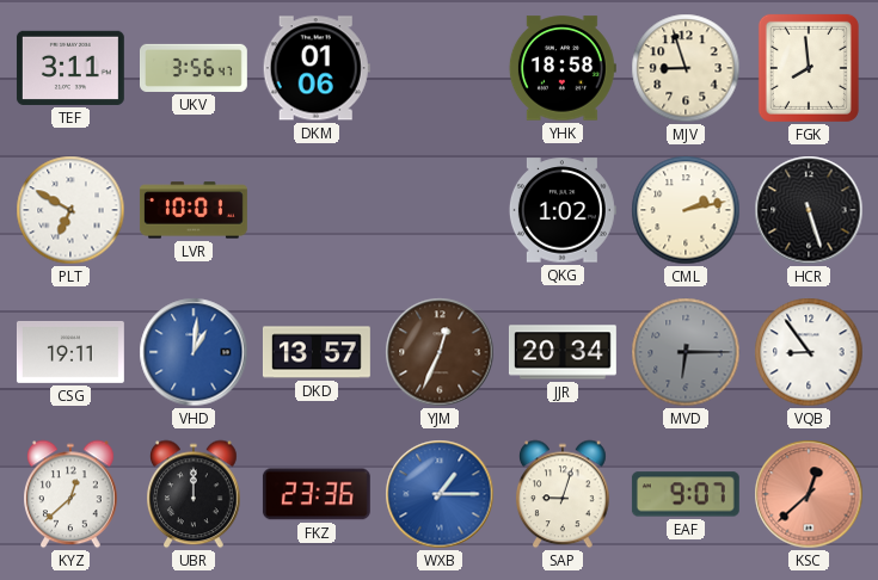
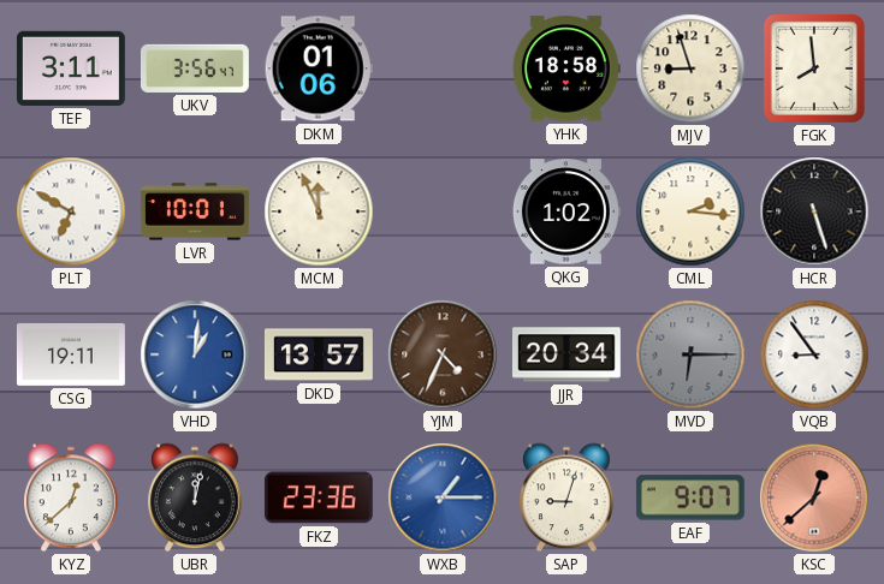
MCM: none -> 11:56
CML: 2:13 -> 2:16
YJM: 12:34 -> 4:34
UBR: 12:00 -> 12:02
